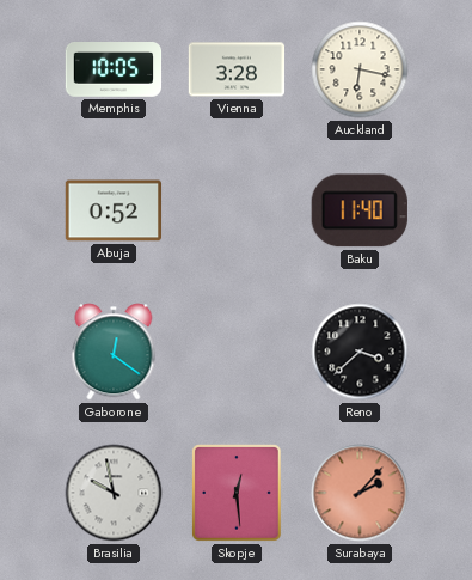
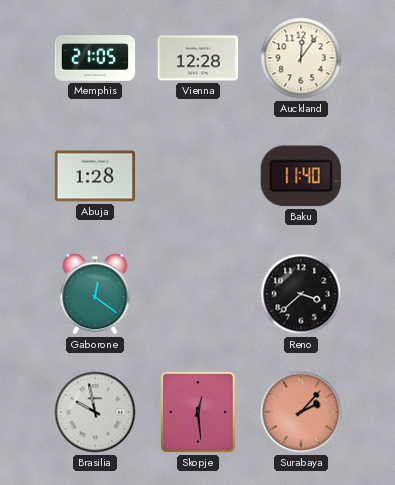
Memphis: 10:05 -> 21:05
Vienna: 3:28 -> 12:28
Auckland: 6:17 -> 12:06
Abuja: 0:52 -> 1:28
